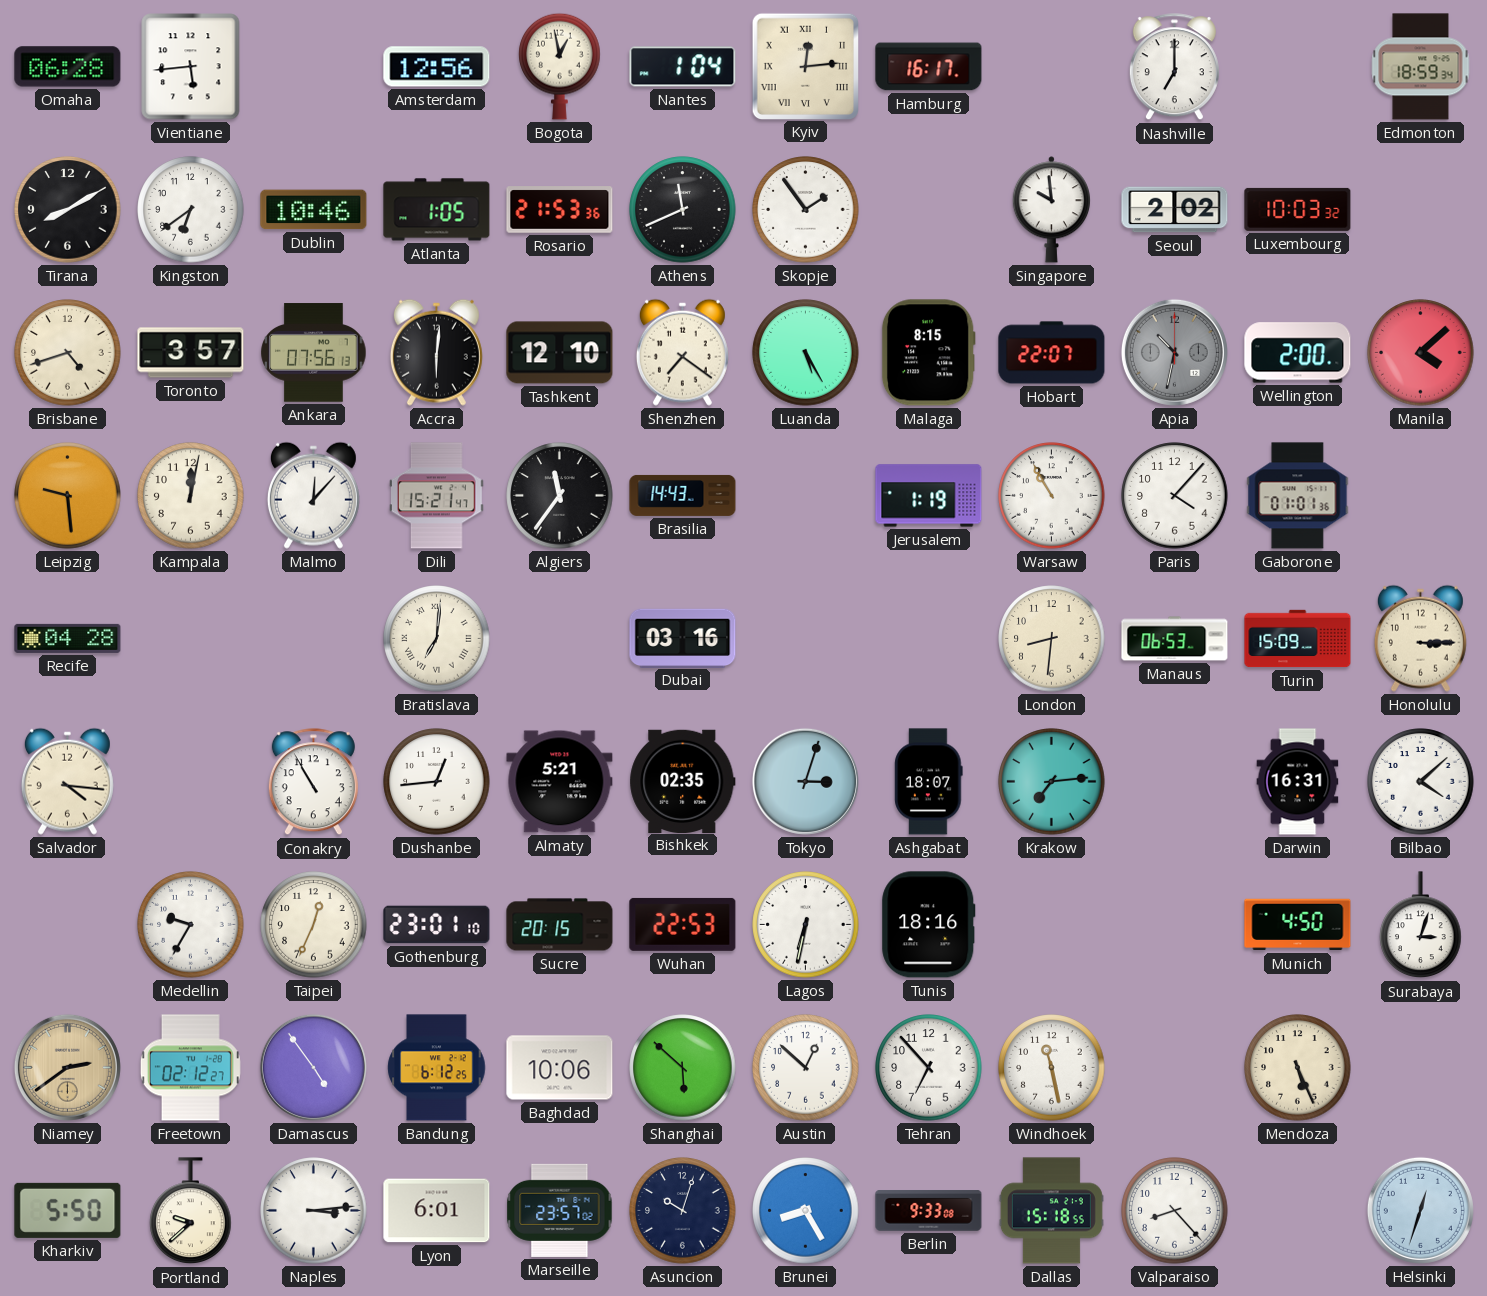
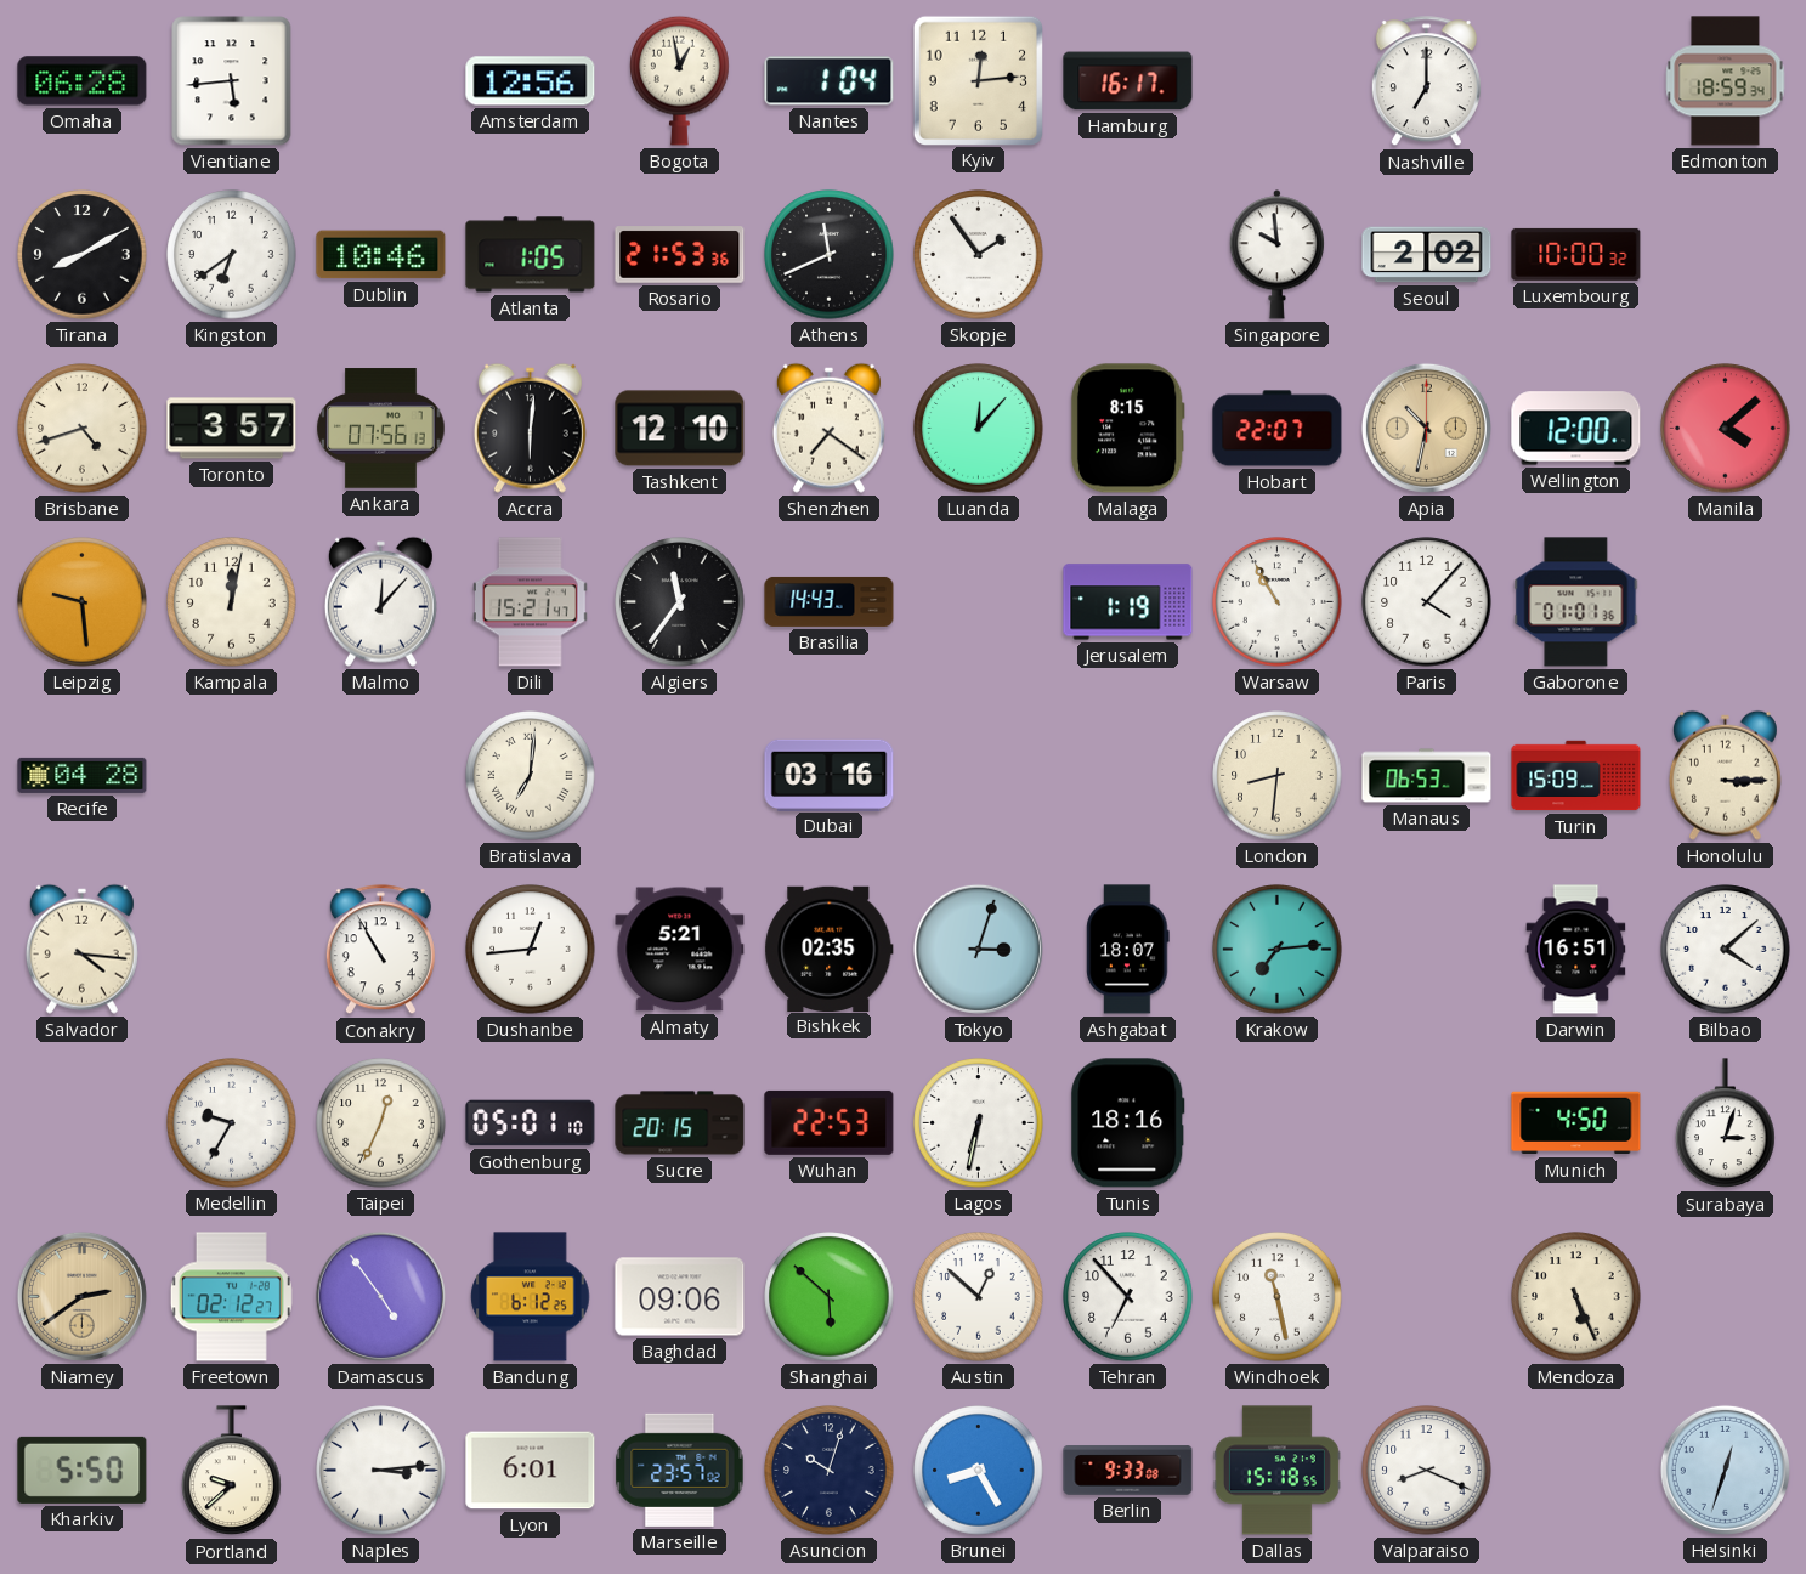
Kyiv numerals: Roman -> Arabic
Luxembourg: 10:03 -> 10:00
Luanda: 5:25 -> 12:07
Apia dial: grey -> champagne
Wellington: 2:00 -> 12:00
Darwin: 16:31 -> 16:51
Gothenburg: 23:01 -> 05:01
Baghdad: 10:06 -> 09:06
Valparaiso: 8:23 -> 8:19
